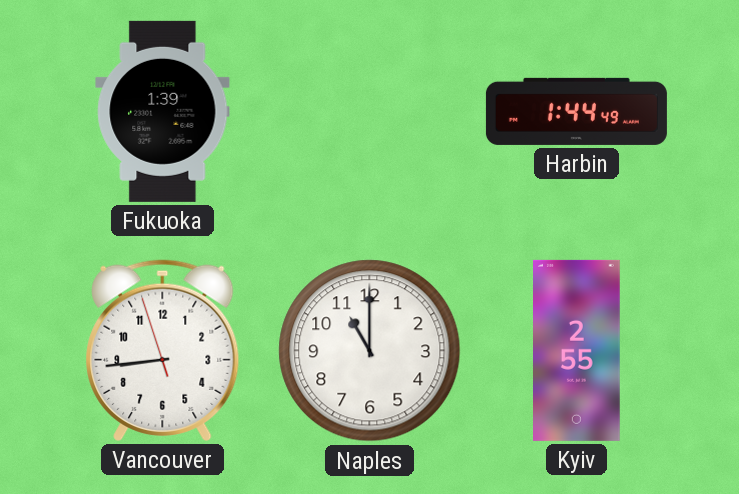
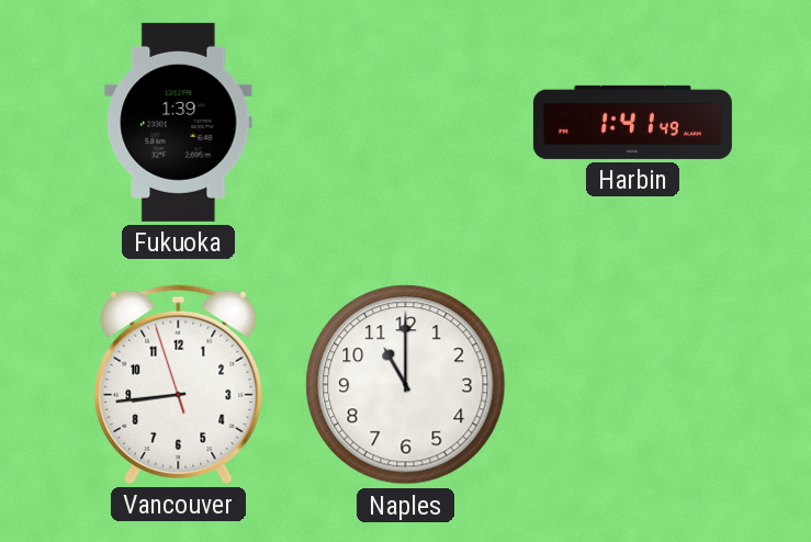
Harbin: 1:44 -> 1:41
Kyiv: 2:55 -> none
